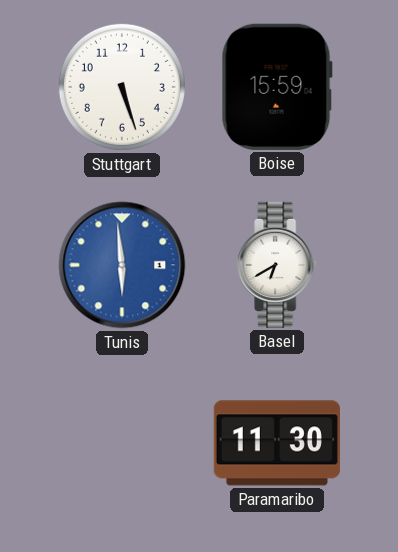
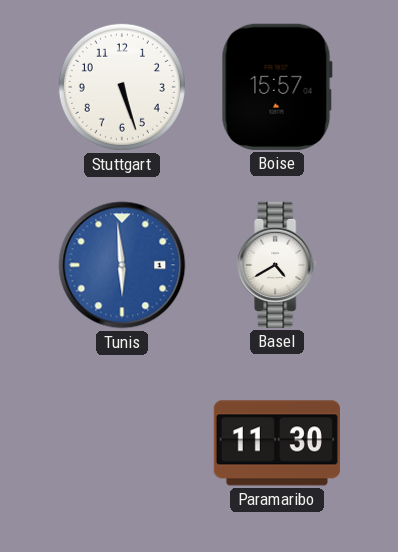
Boise: 15:59 -> 15:57
Basel: 6:40 -> 4:40
